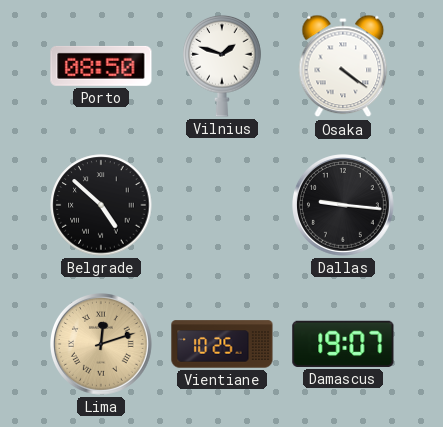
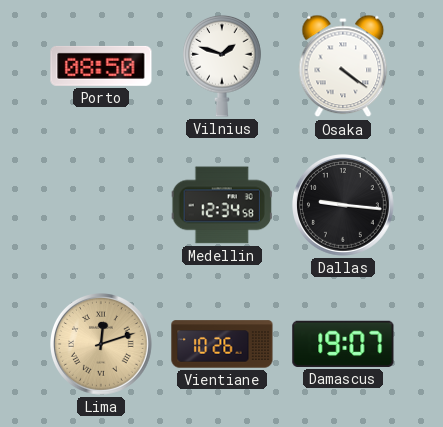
Belgrade: 4:52 -> none
Medellin: none -> 12:34
Vientiane: 10:25 -> 10:26
